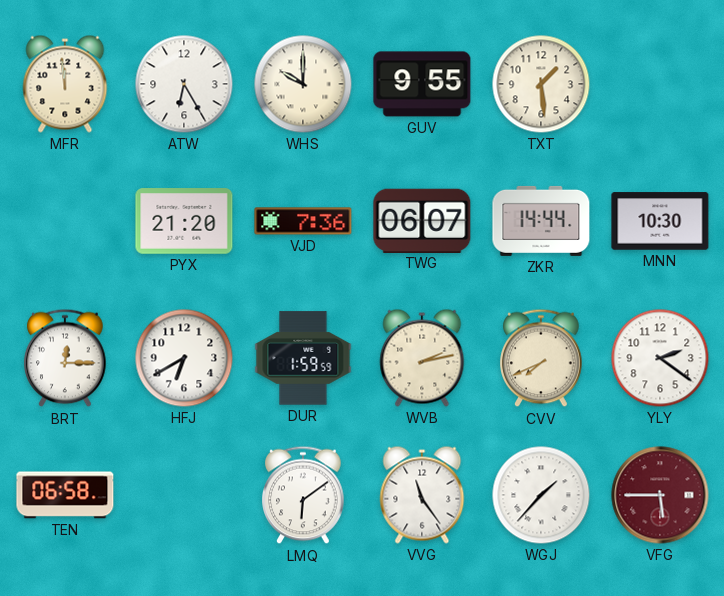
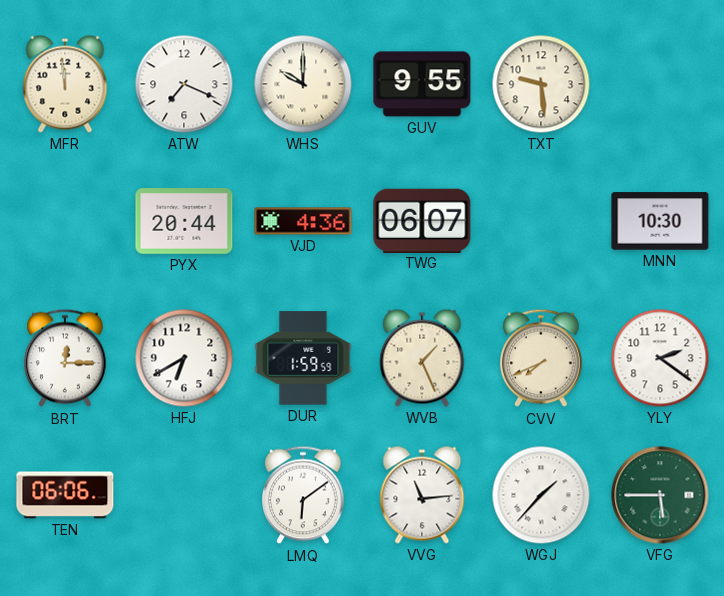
ATW: 6:25 -> 7:19
TXT: 1:29 -> 9:29
PYX: 21:20 -> 20:44
VJD: 7:36 -> 4:36
ZKR: 14:44 -> none
WVB: 2:13 -> 1:26
TEN: 06:58 -> 06:06
VVG: 11:24 -> 11:14
VFG dial: burgundy -> green
